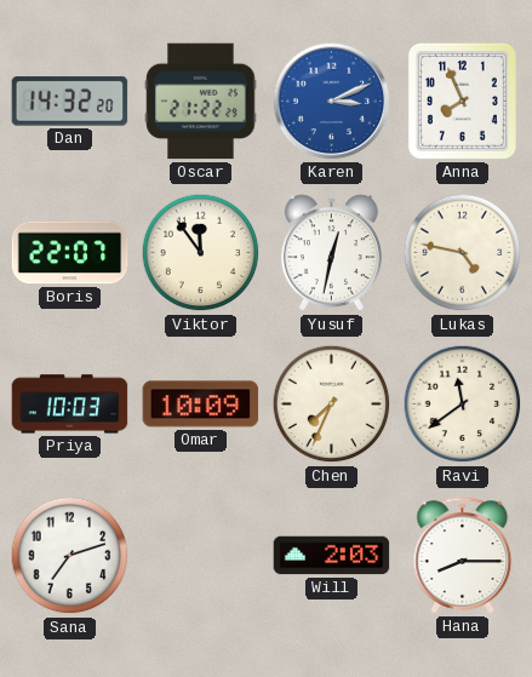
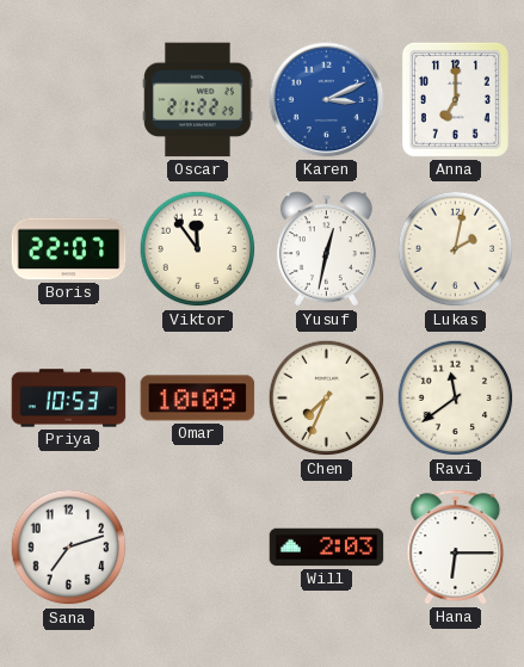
Dan: 14:32 -> none
Anna: 7:56 -> 7:00
Lukas: 4:47 -> 2:02
Priya: 10:03 -> 10:53
Hana: 8:15 -> 6:15
